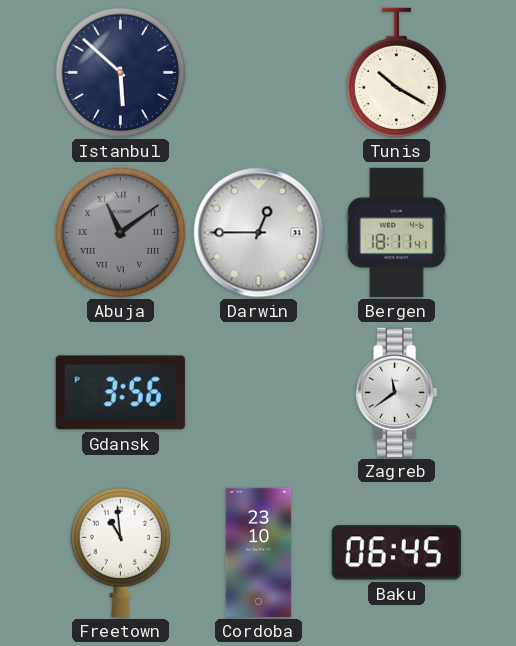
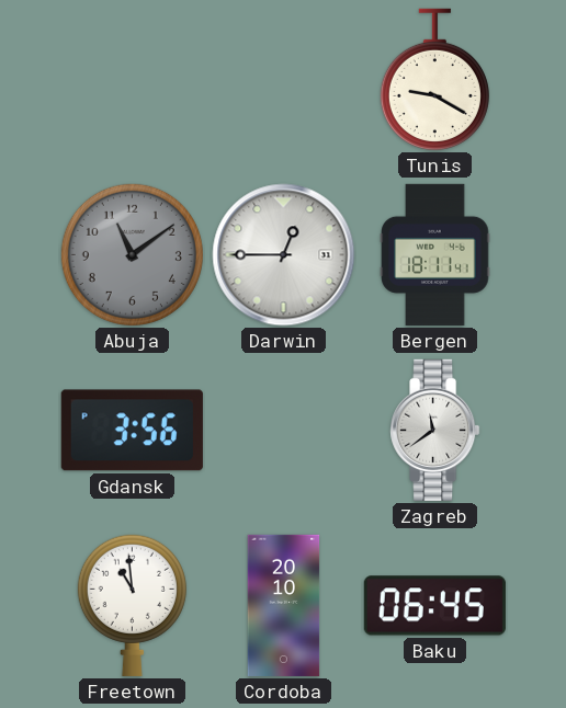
Istanbul: 5:52 -> none
Tunis: 10:20 -> 9:20
Abuja numerals: Roman -> Arabic
Cordoba: 23:10 -> 20:10
